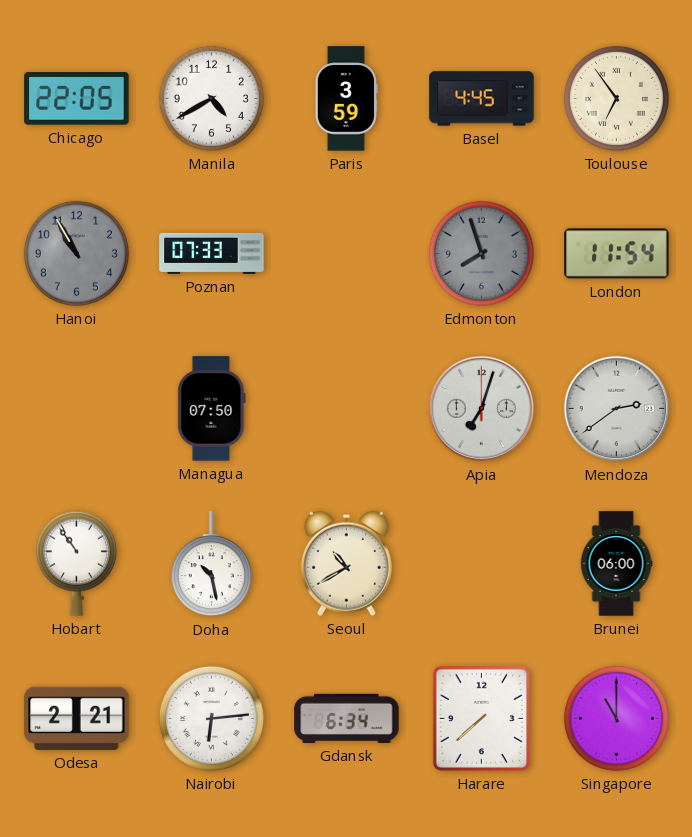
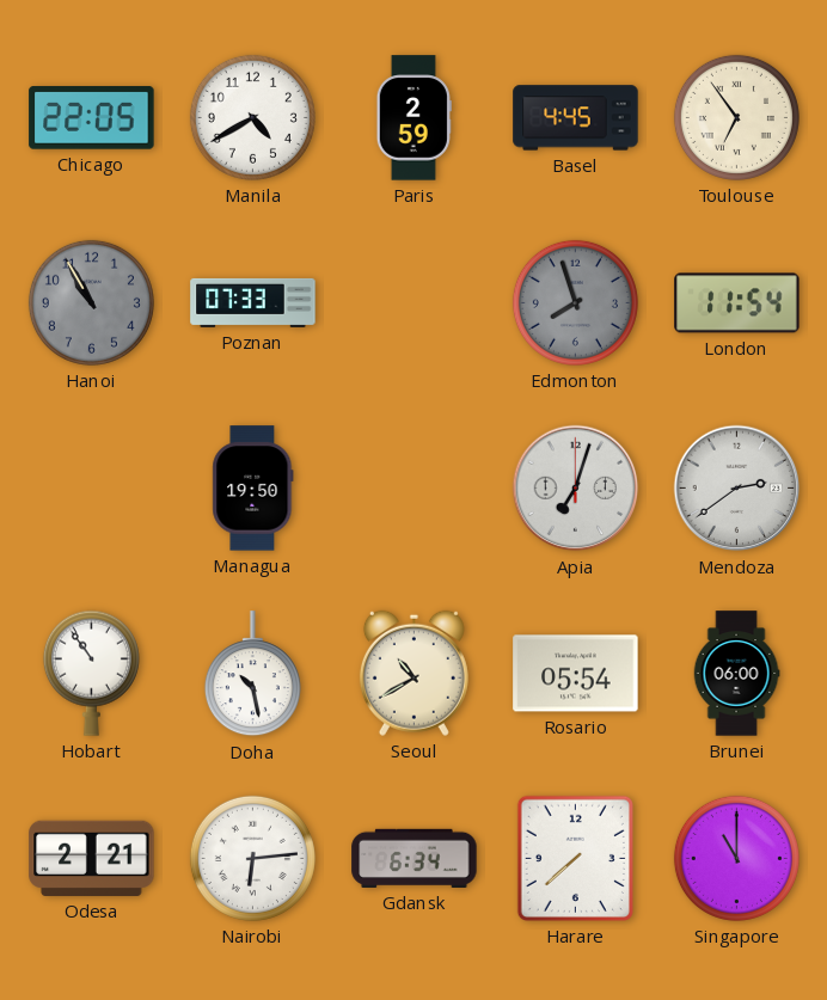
Paris: 3:59 -> 2:59
Managua: 07:50 -> 19:50
Rosario: none -> 05:54
